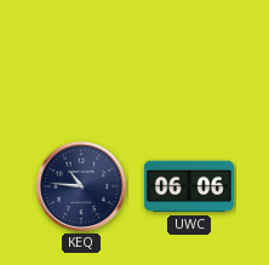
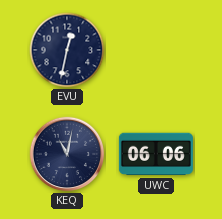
EVU: none -> 12:32
KEQ: 10:46 -> 11:02
